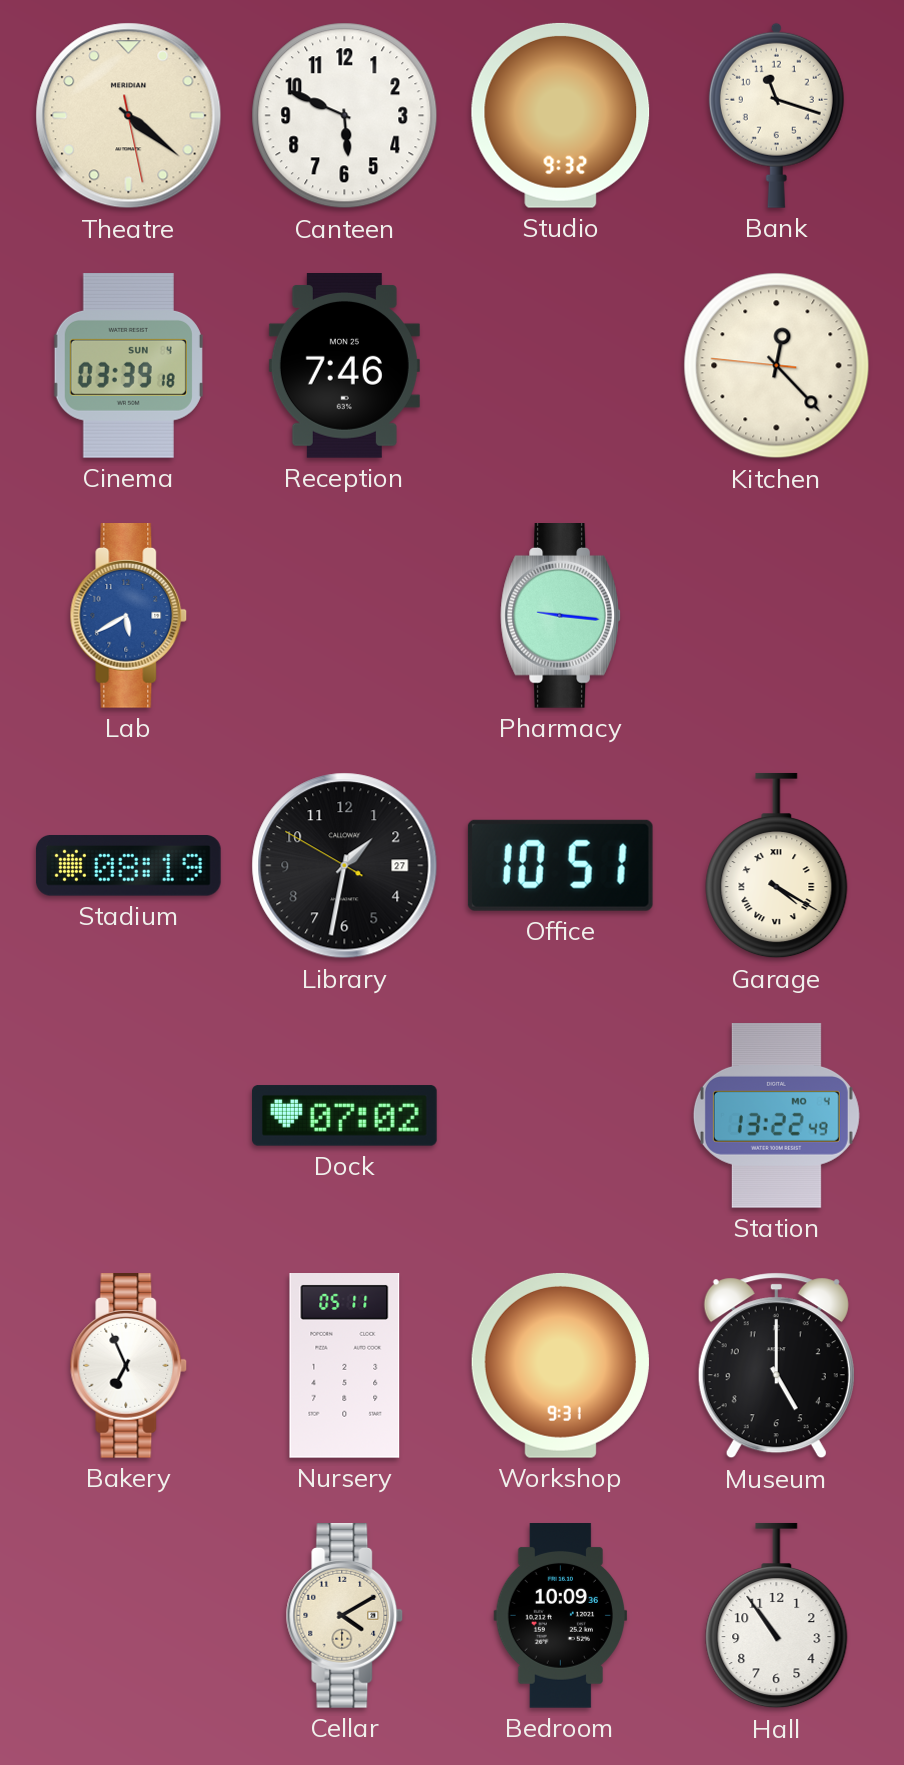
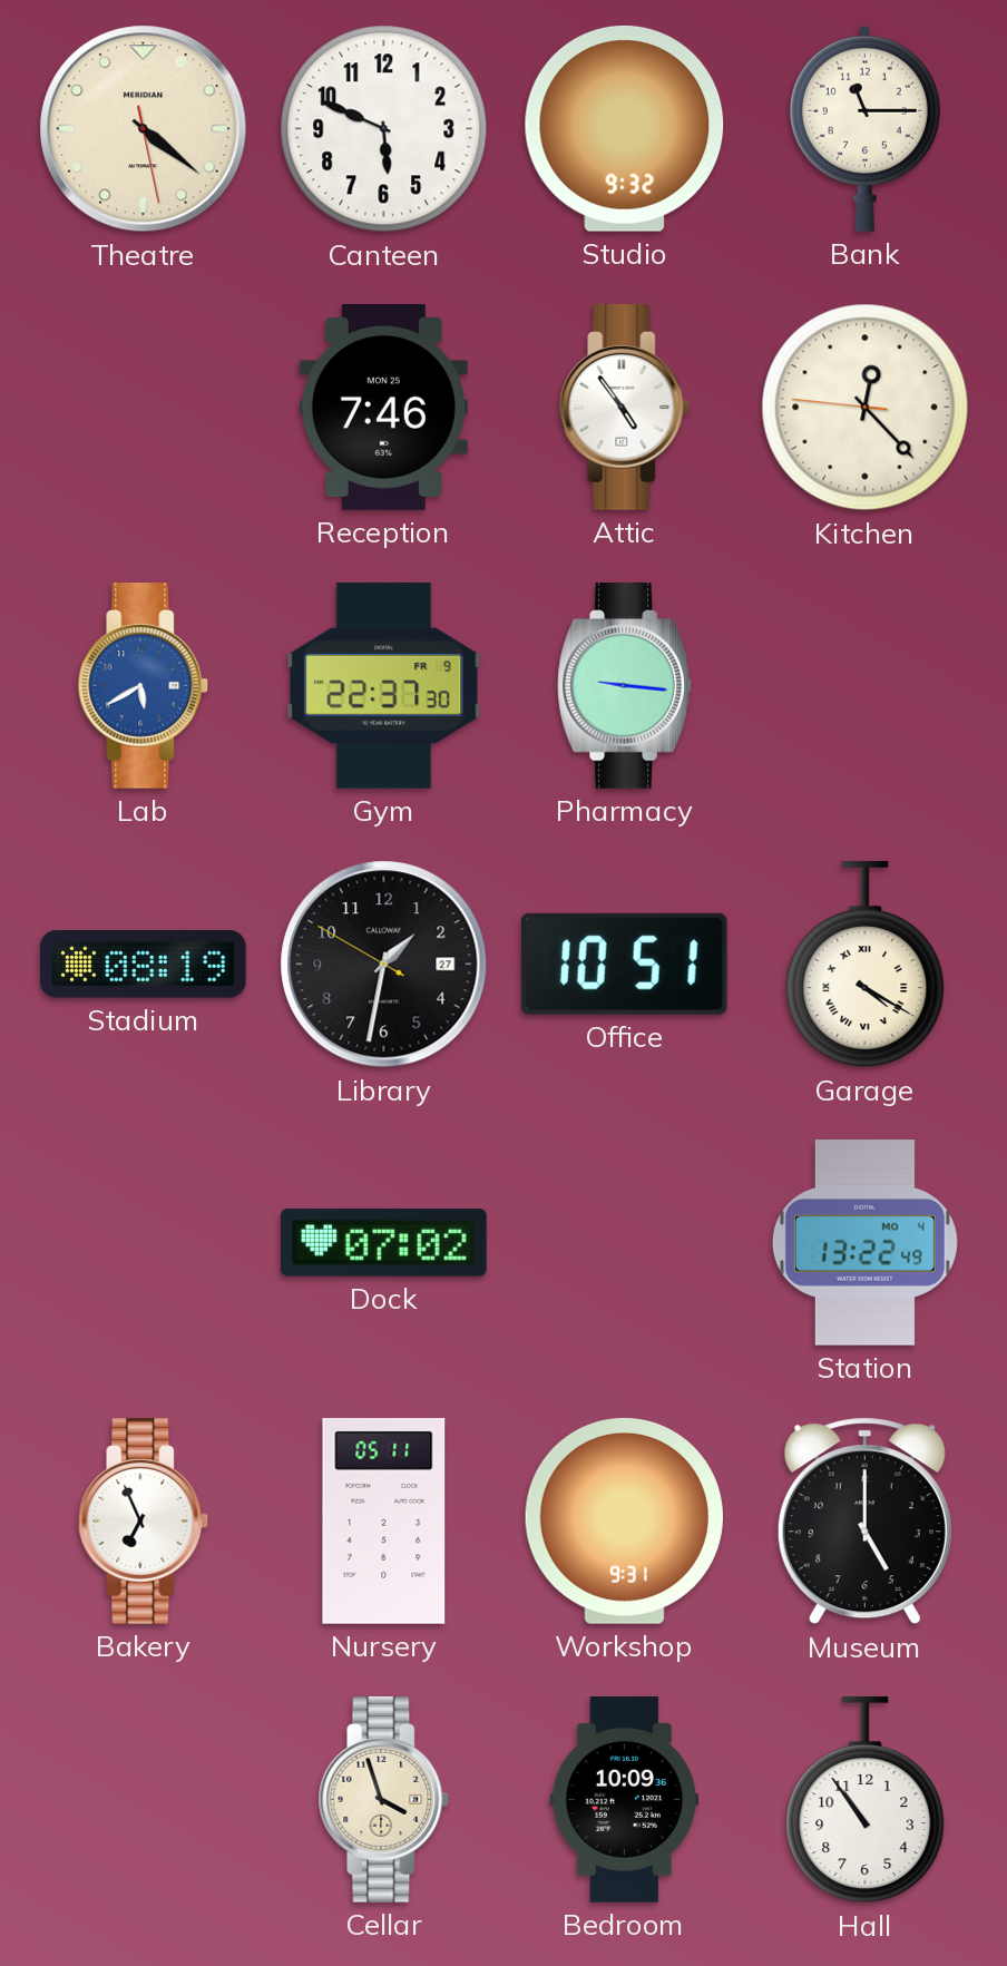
Bank: 11:18 -> 11:15
Cinema: 03:39 -> none
Attic: none -> 4:54
Gym: none -> 22:37
Cellar: 4:10 -> 3:57
